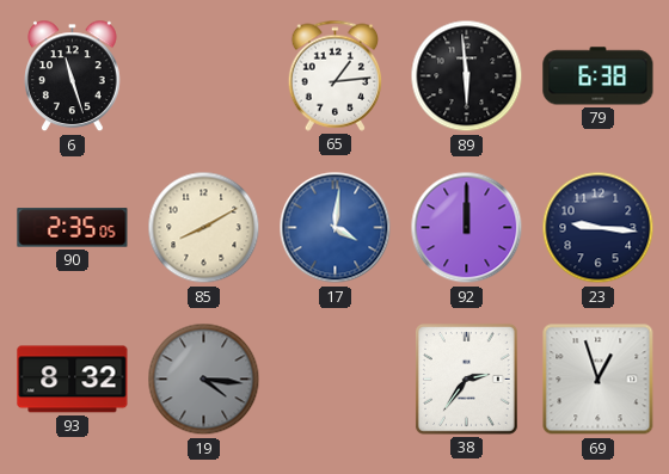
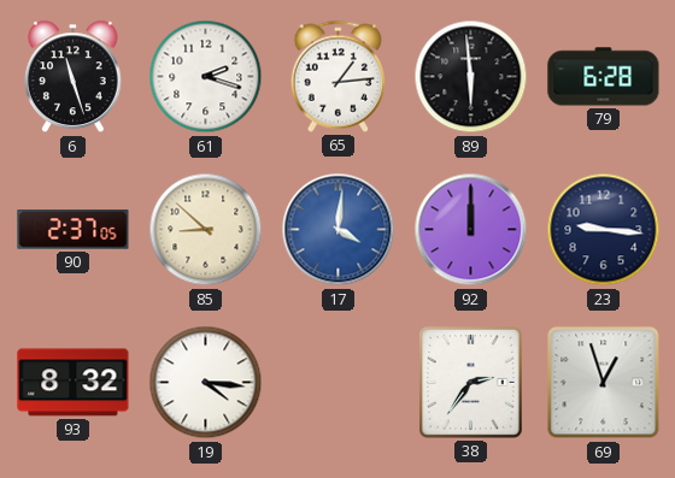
61: none -> 2:18
79: 6:38 -> 6:28
90: 2:35 -> 2:37
85: 8:10 -> 8:52
19 dial: grey -> white
